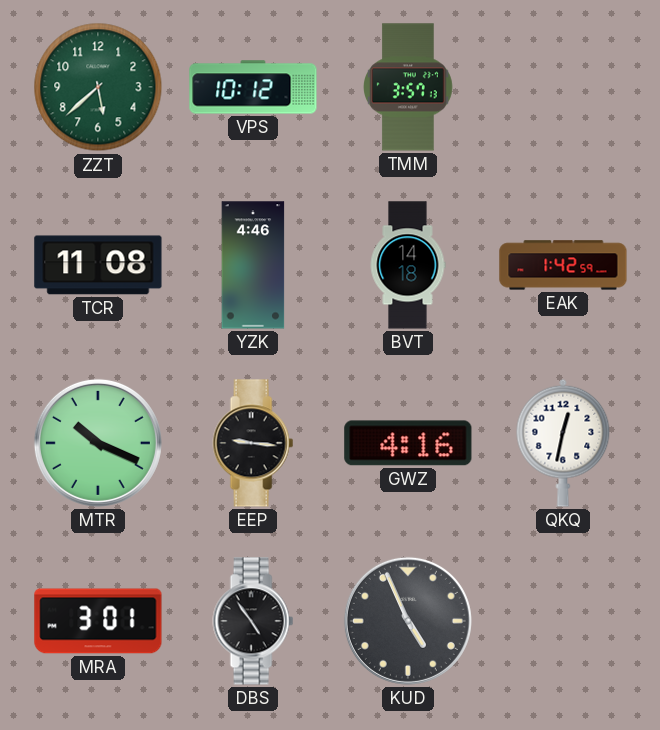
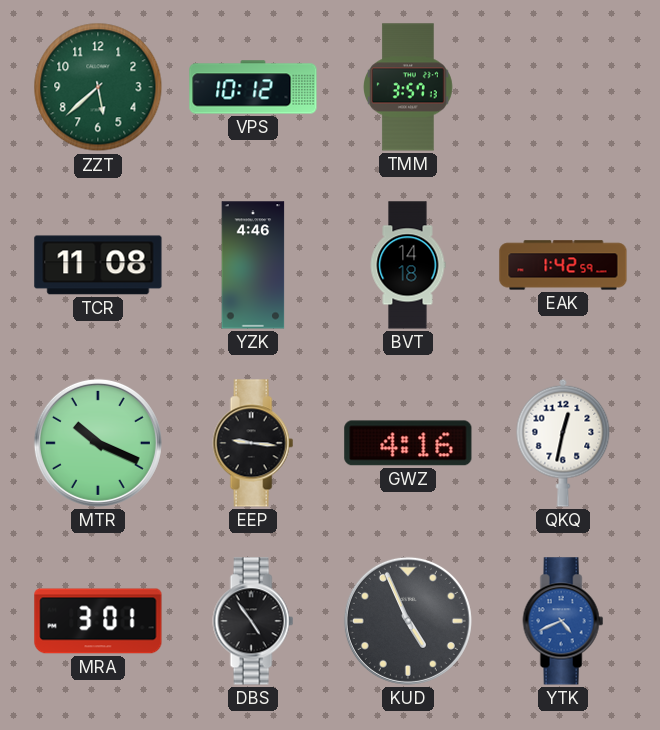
YTK: none -> 4:41
